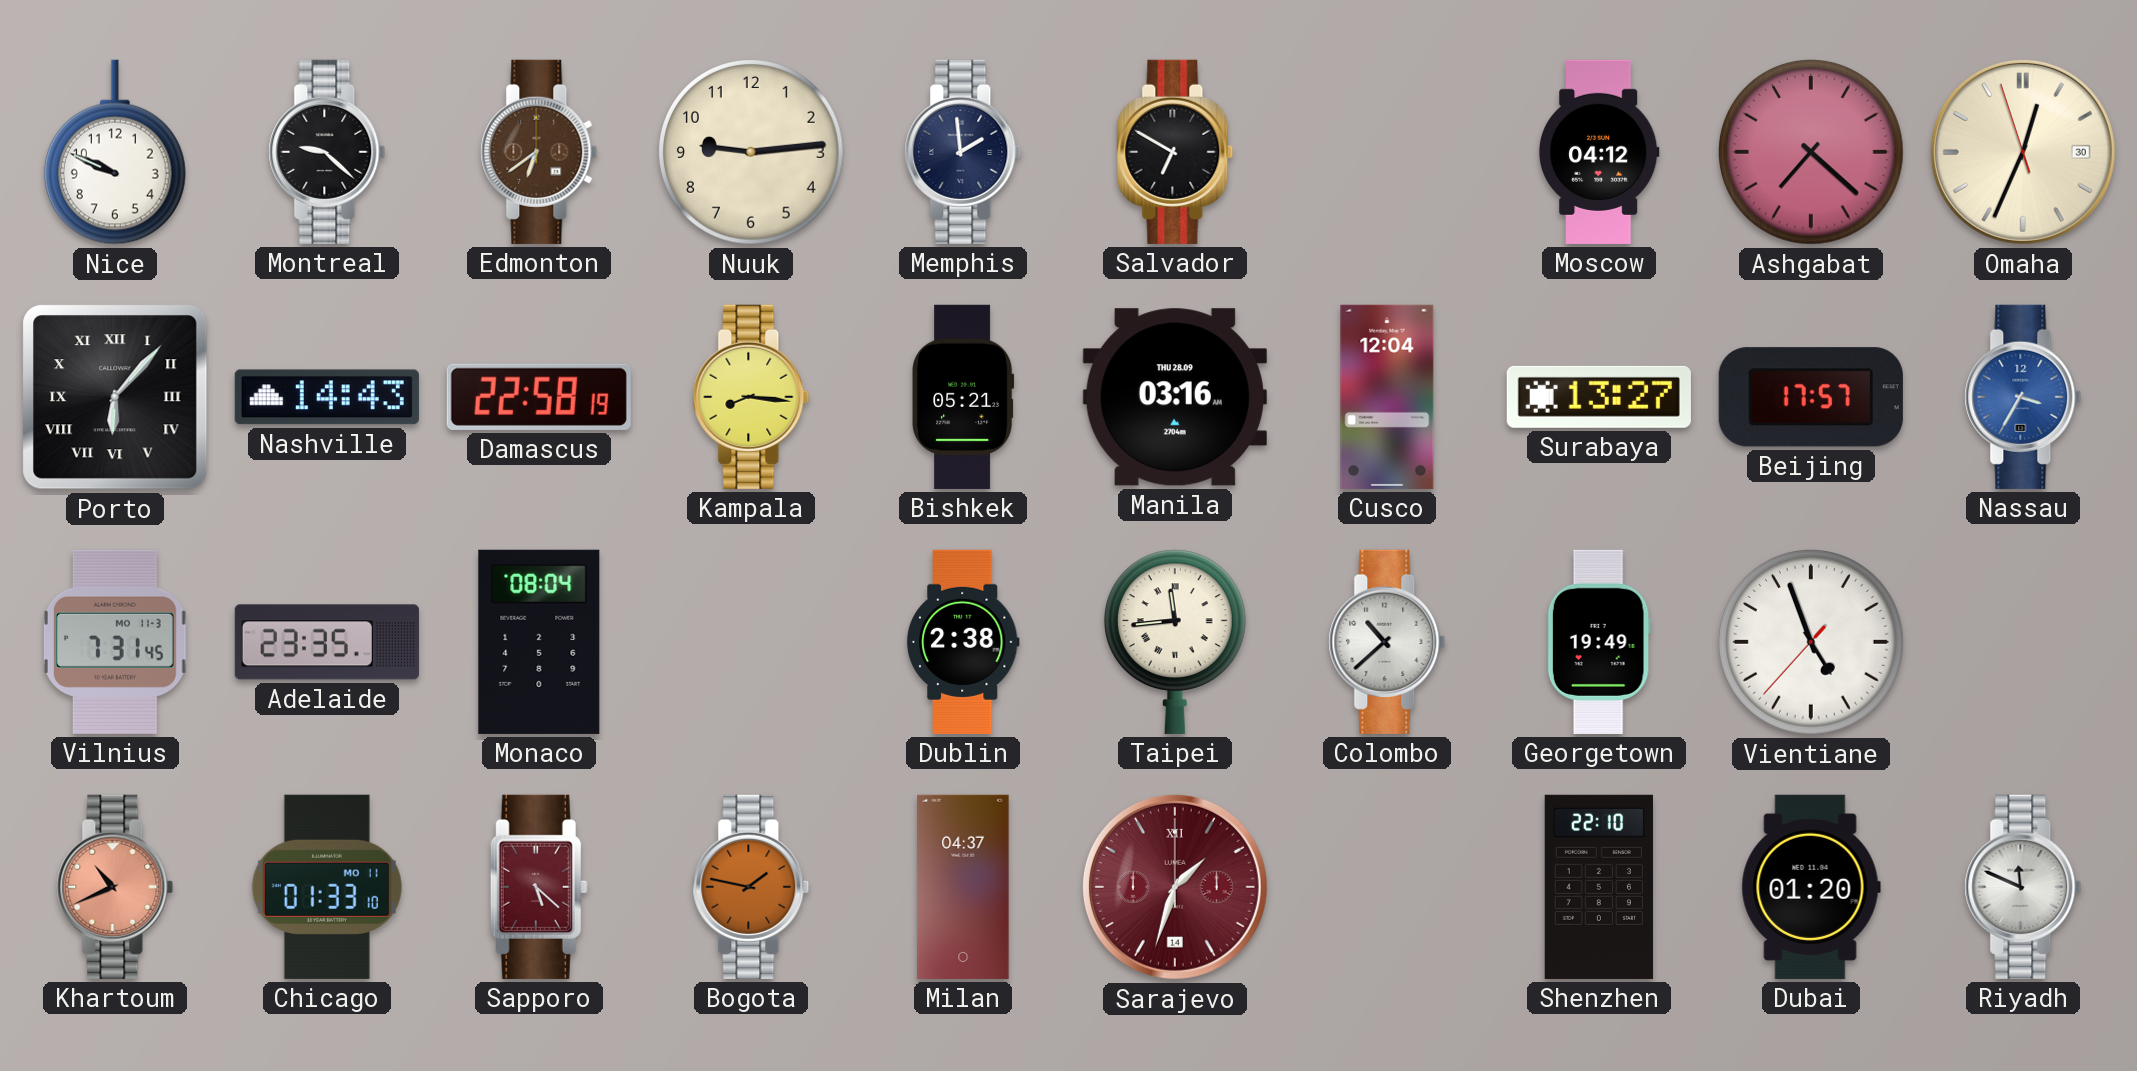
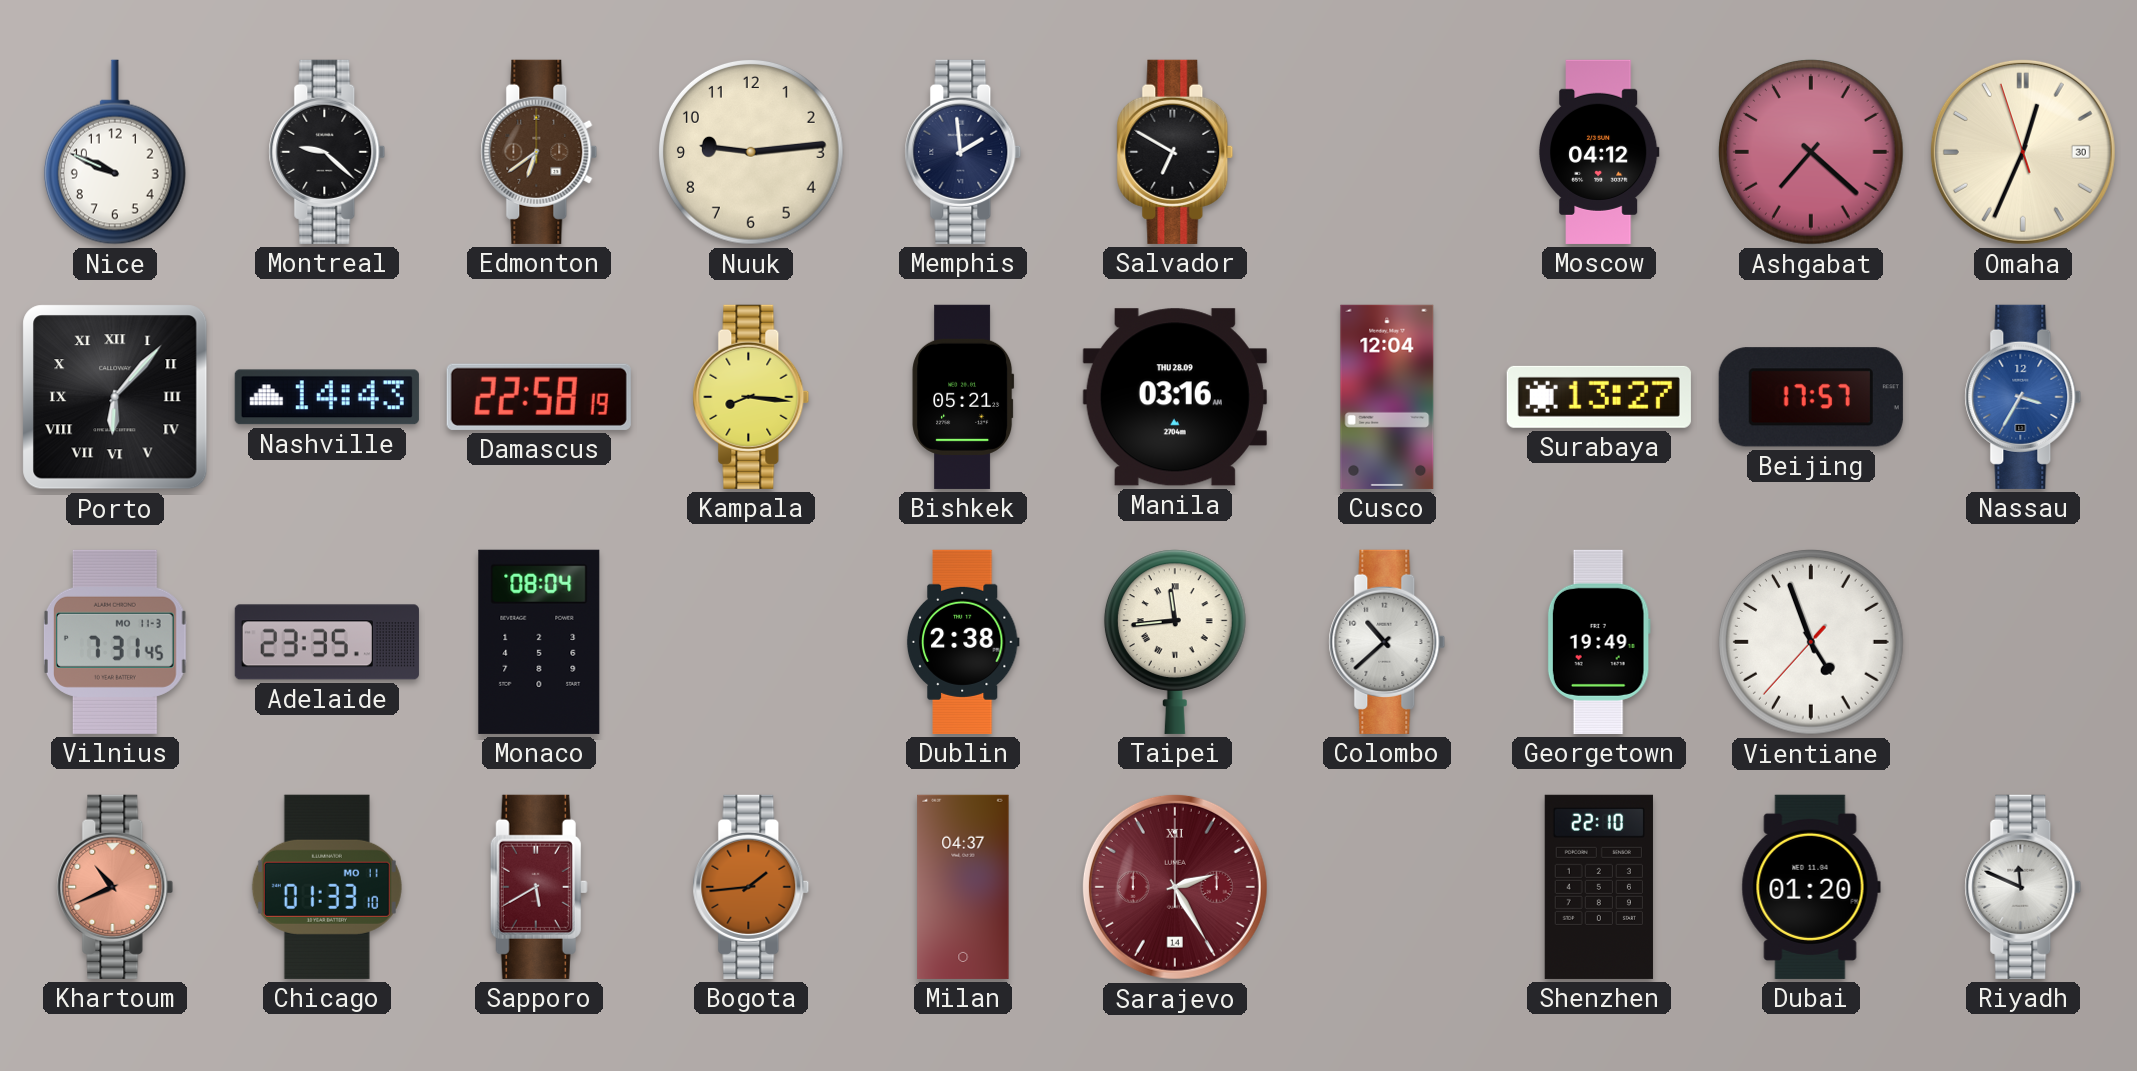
Sapporo: 5:22 -> 5:40
Bogota: 1:47 -> 1:44
Sarajevo: 1:33 -> 2:25
